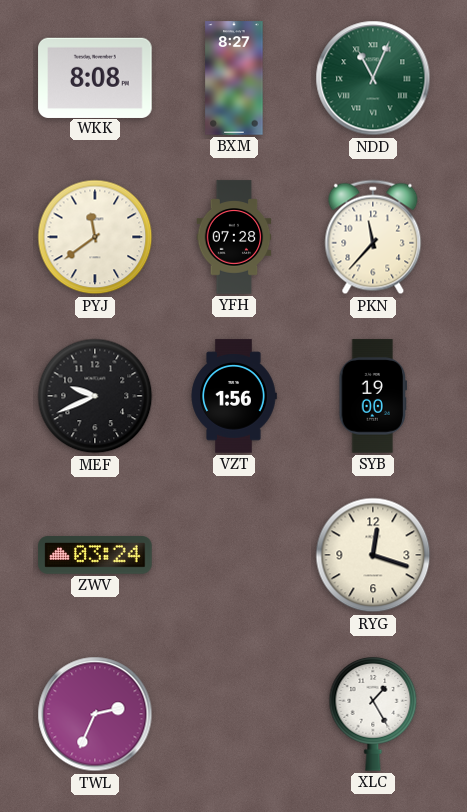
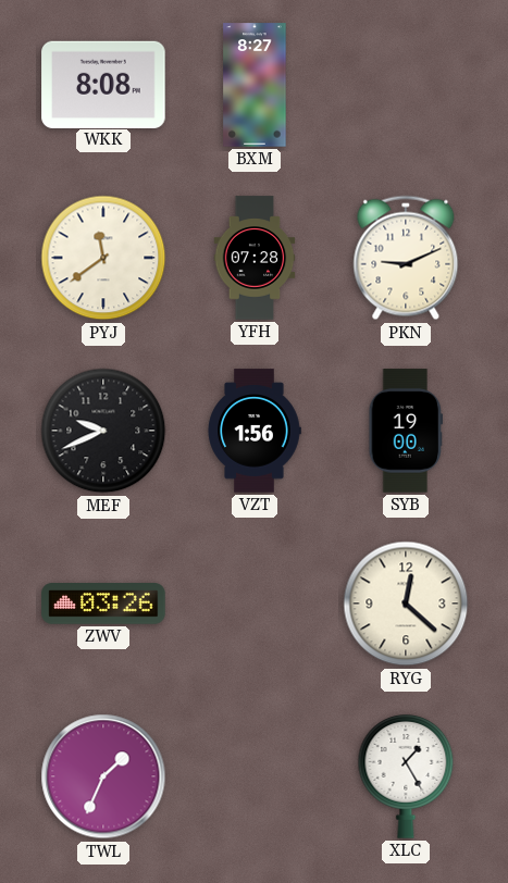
NDD: 11:04 -> none
PKN: 11:37 -> 9:11
ZWV: 03:24 -> 03:26
RYG: 12:18 -> 12:22
TWL: 2:34 -> 1:34
